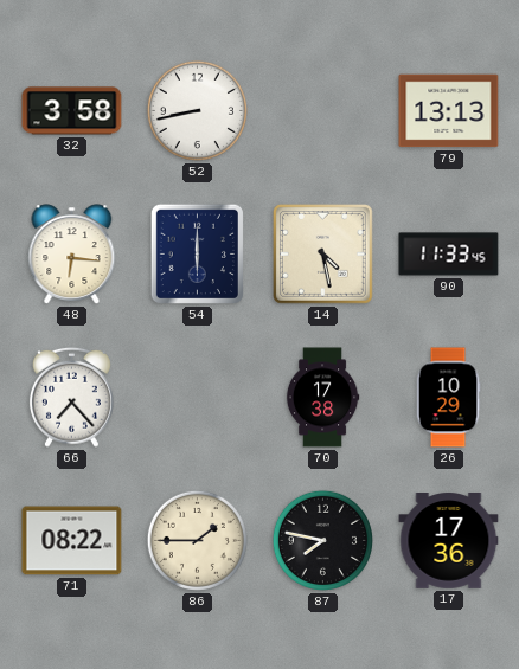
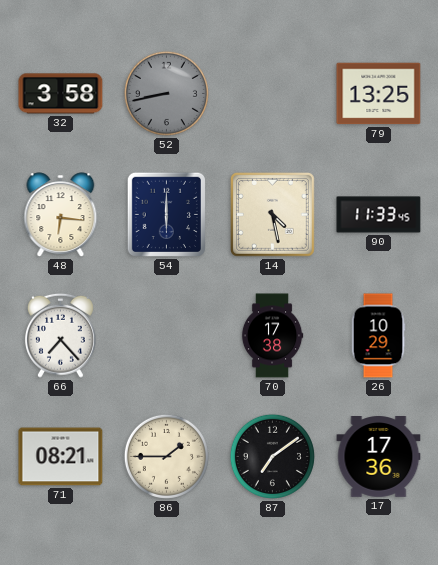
52 dial: white -> grey
79: 13:13 -> 13:25
71: 08:22 -> 08:21
87: 7:47 -> 7:09
